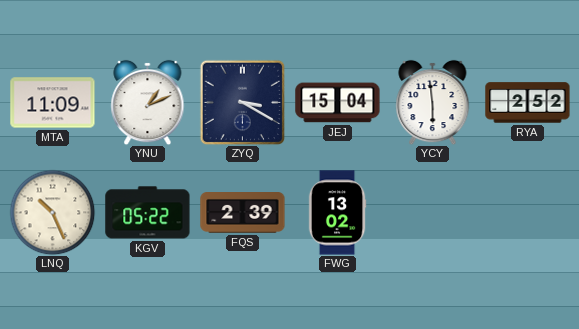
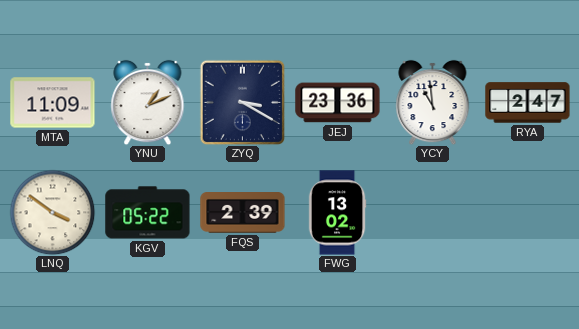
JEJ: 15:04 -> 23:36
YCY: 5:59 -> 10:59
RYA: 2:52 -> 2:47
LNQ: 10:26 -> 3:51
